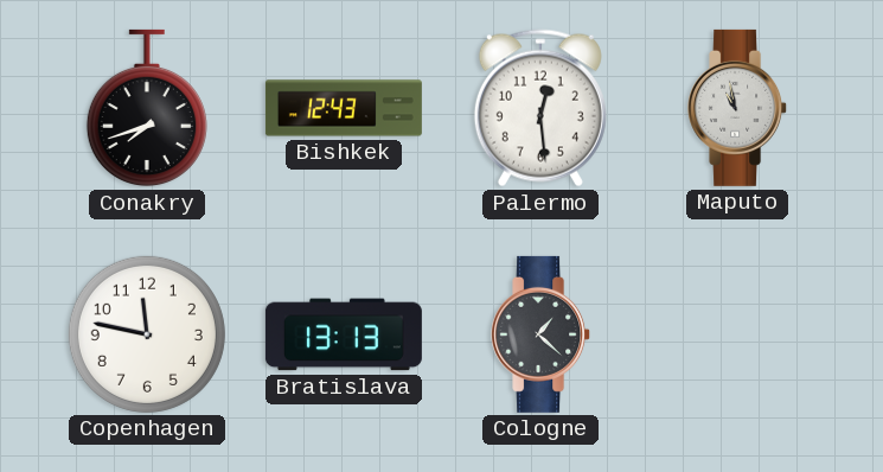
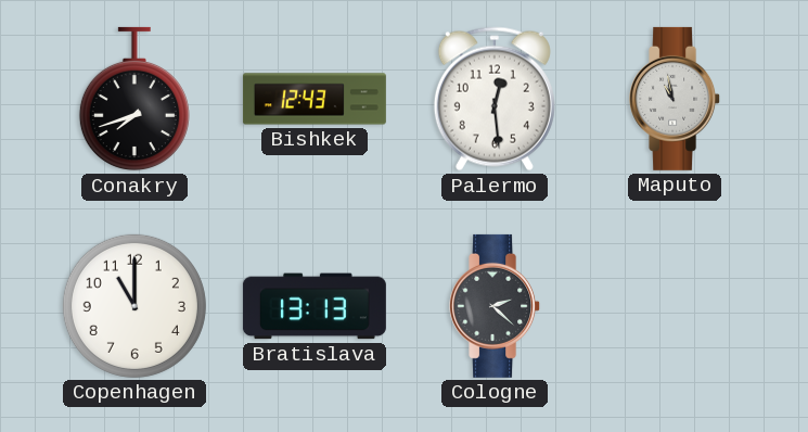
Copenhagen: 11:47 -> 11:00
Cologne: 1:22 -> 2:22
